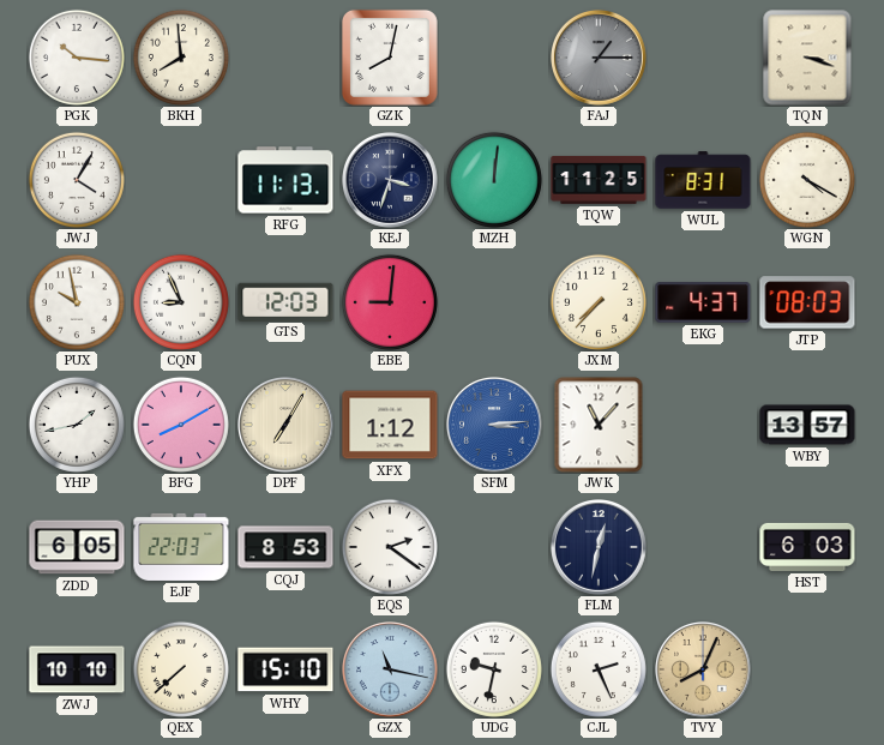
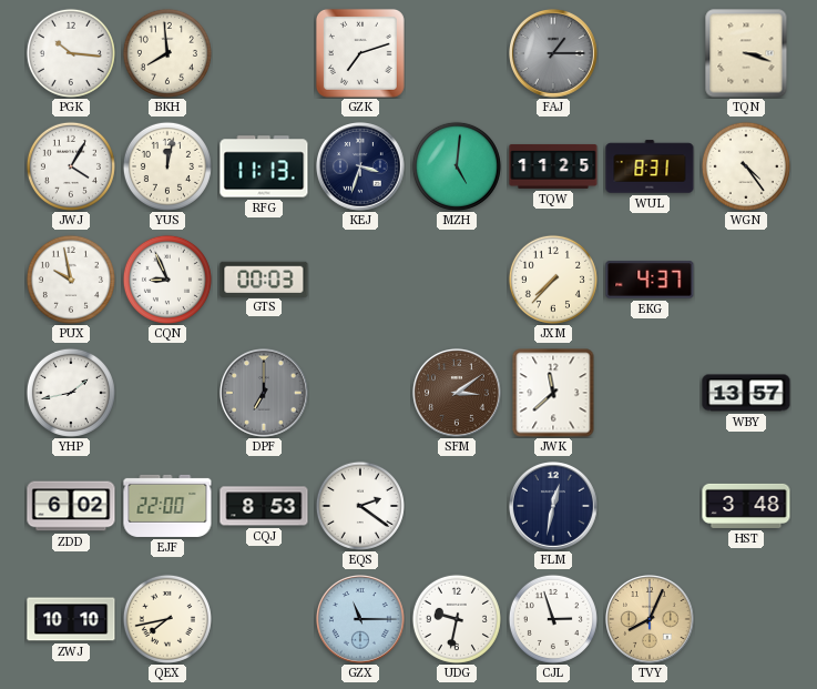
GZK: 8:02 -> 7:12
YUS: none -> 12:02
MZH: 12:01 -> 5:01
WGN: 4:20 -> 4:24
GTS: 12:03 -> 00:03
EBE: 9:01 -> none
JTP: 08:03 -> none
BFG: 8:10 -> none
DPF: 7:05 -> 7:00
DPF dial: cream -> grey
XFX: 1:12 -> none
SFM: 3:14 -> 3:09
SFM dial: blue -> brown
JWK: 11:07 -> 11:38
ZDD: 6:05 -> 6:02
EJF: 22:03 -> 22:00
HST: 6:03 -> 3:48
QEX: 7:38 -> 7:43
WHY: 15:10 -> none
GZX: 11:17 -> 11:15
CJL: 2:26 -> 2:57
